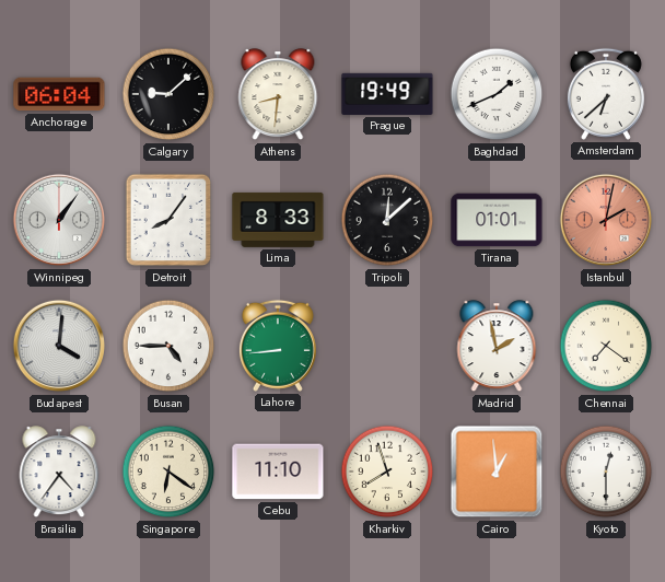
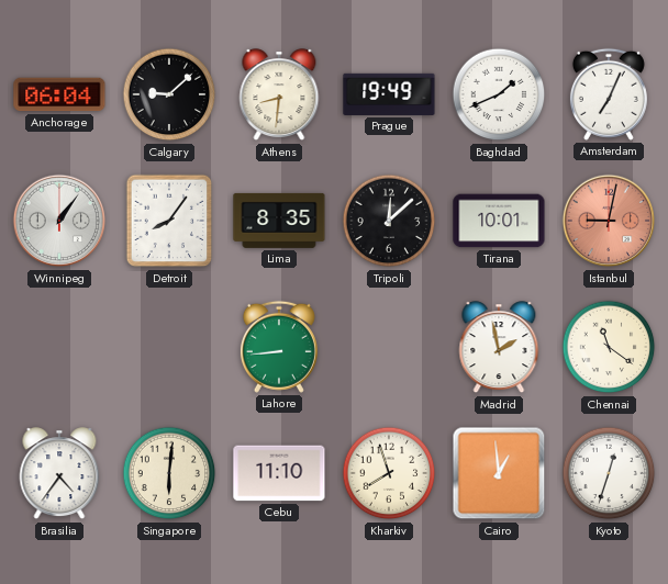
Amsterdam: 6:38 -> 7:04
Lima: 8:33 -> 8:35
Tirana: 01:01 -> 10:01
Istanbul: 2:02 -> 9:02
Budapest: 4:01 -> none
Busan: 4:45 -> none
Chennai: 7:21 -> 11:21
Singapore: 6:21 -> 6:01
Kyoto: 12:30 -> 12:33
